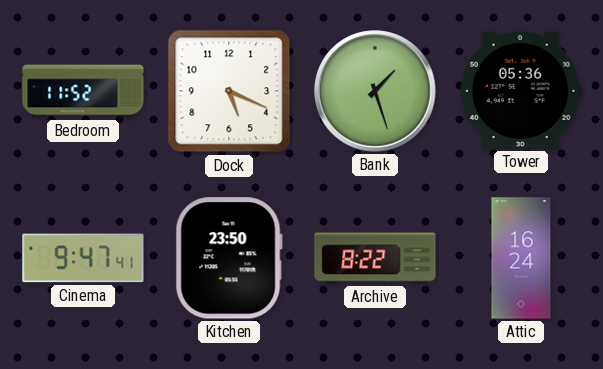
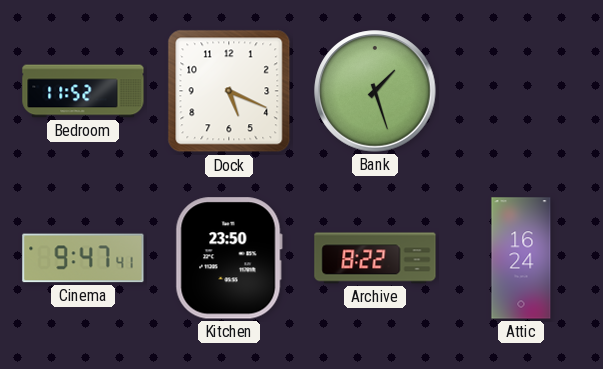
Tower: 05:36 -> none
